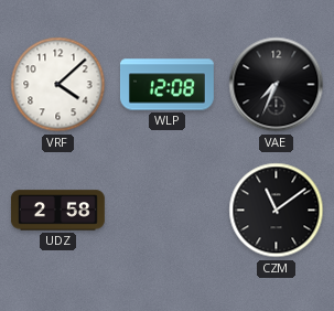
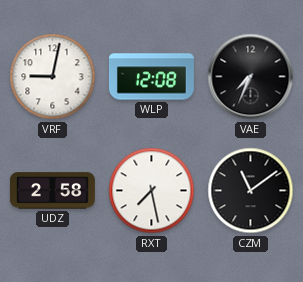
VRF: 4:08 -> 9:02
RXT: none -> 7:28
